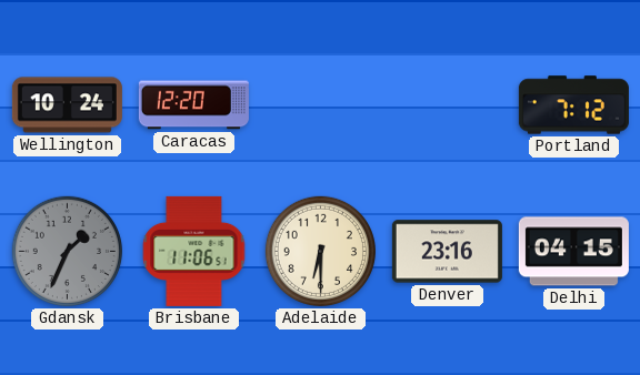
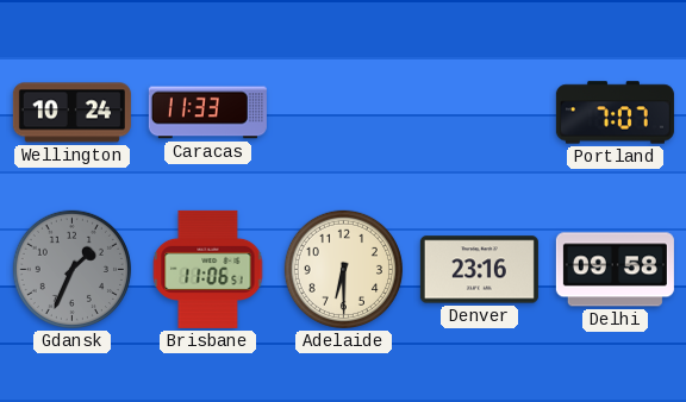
Caracas: 12:20 -> 11:33
Portland: 7:12 -> 7:07
Delhi: 04:15 -> 09:58
